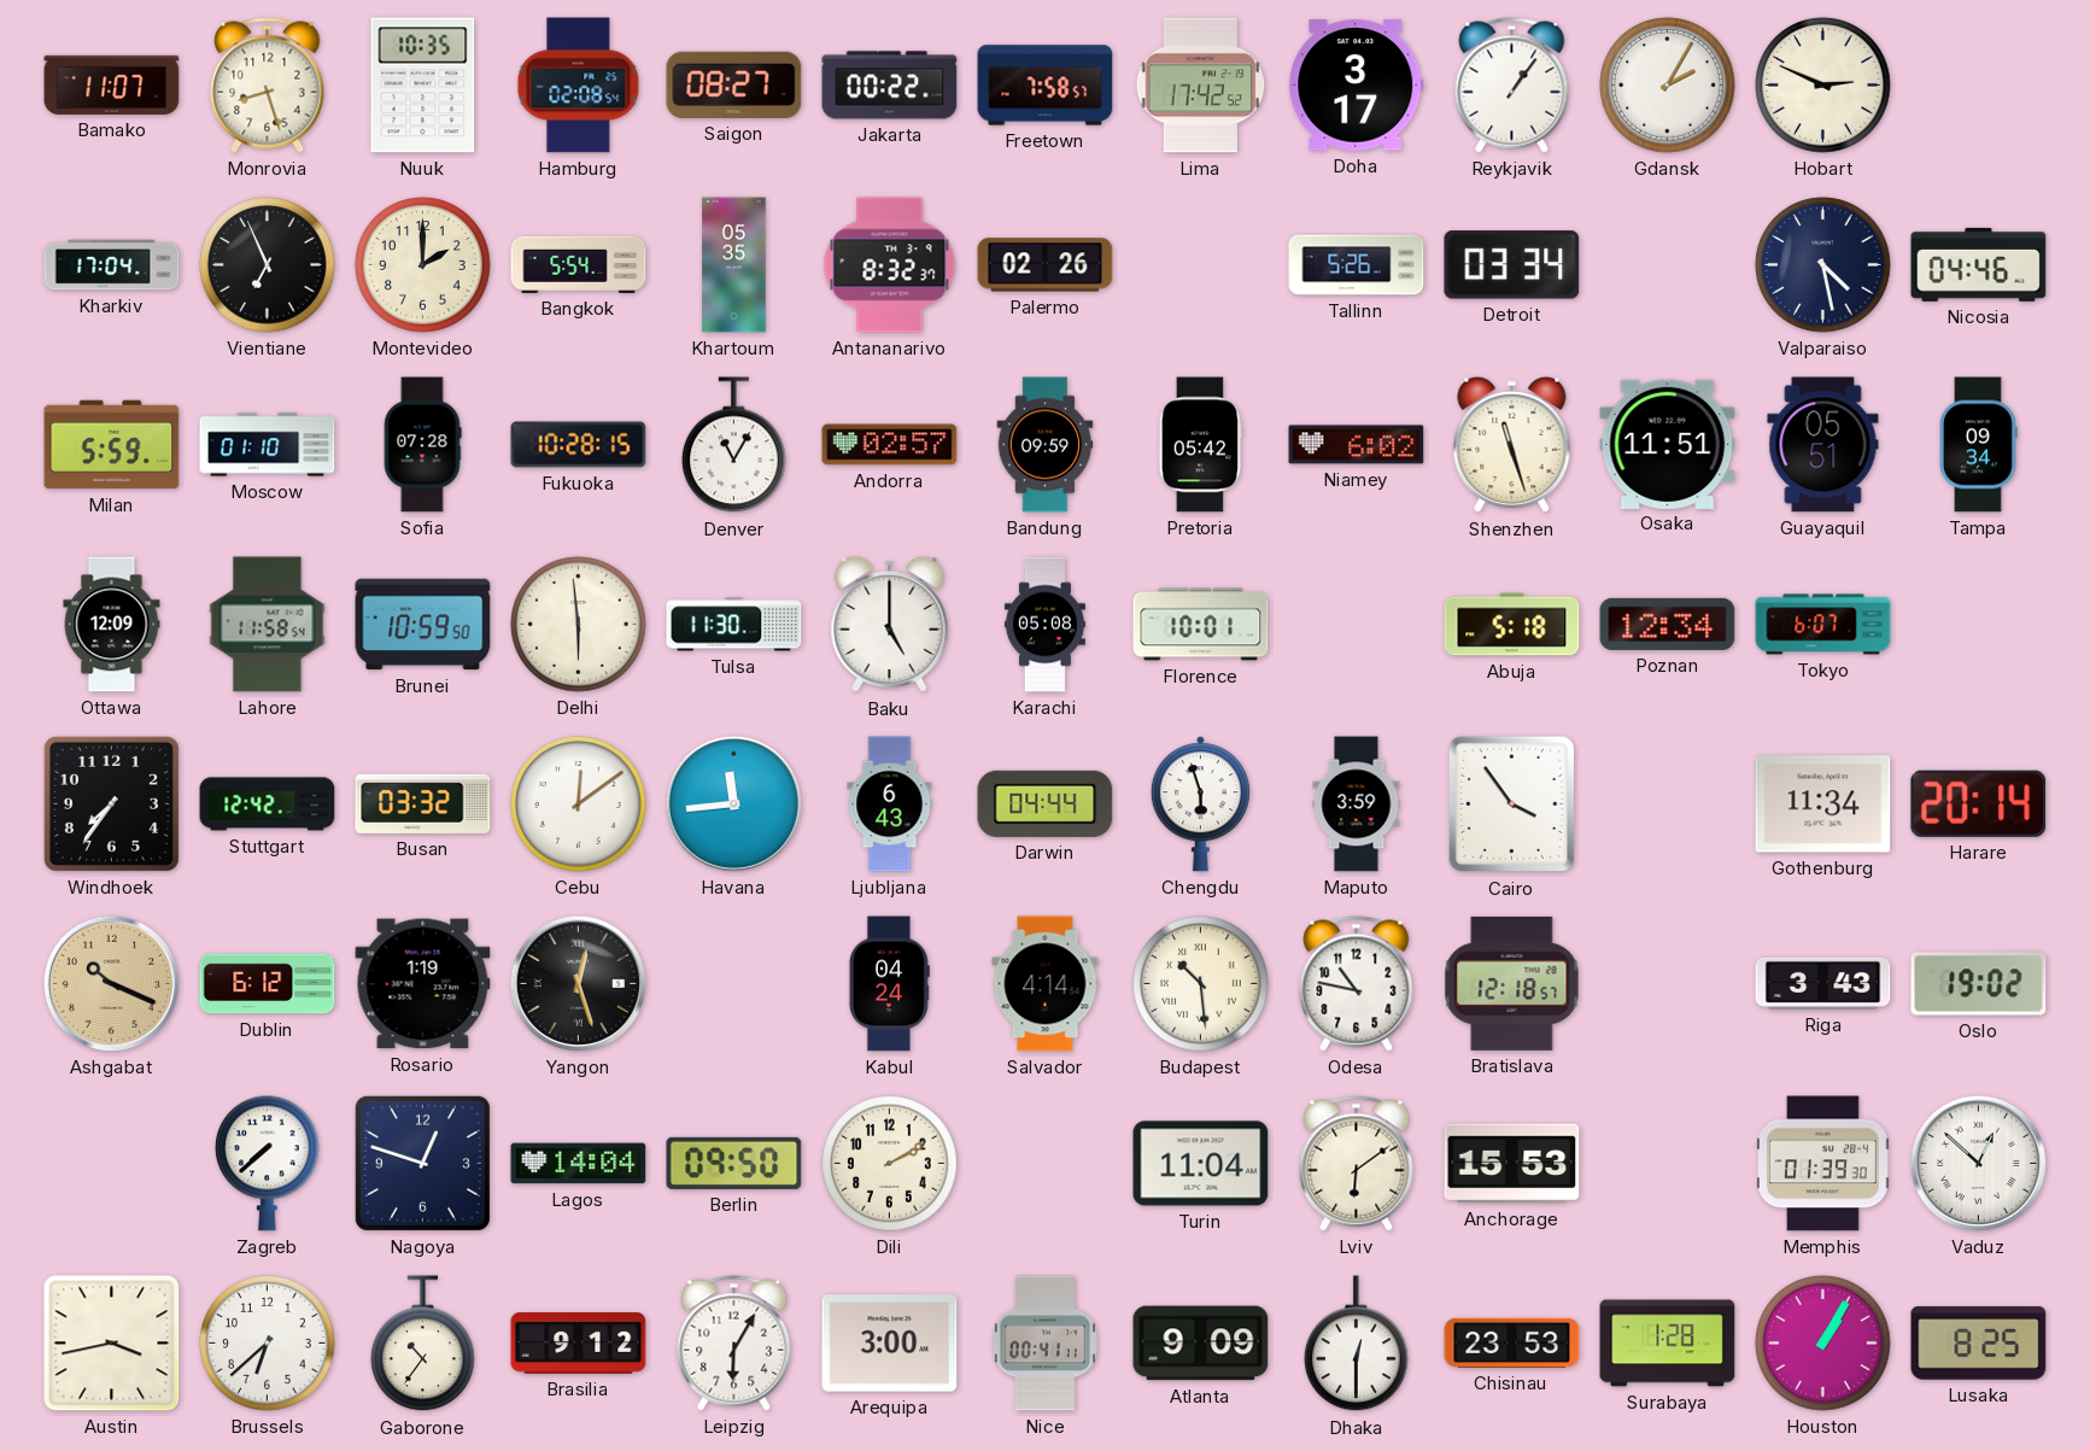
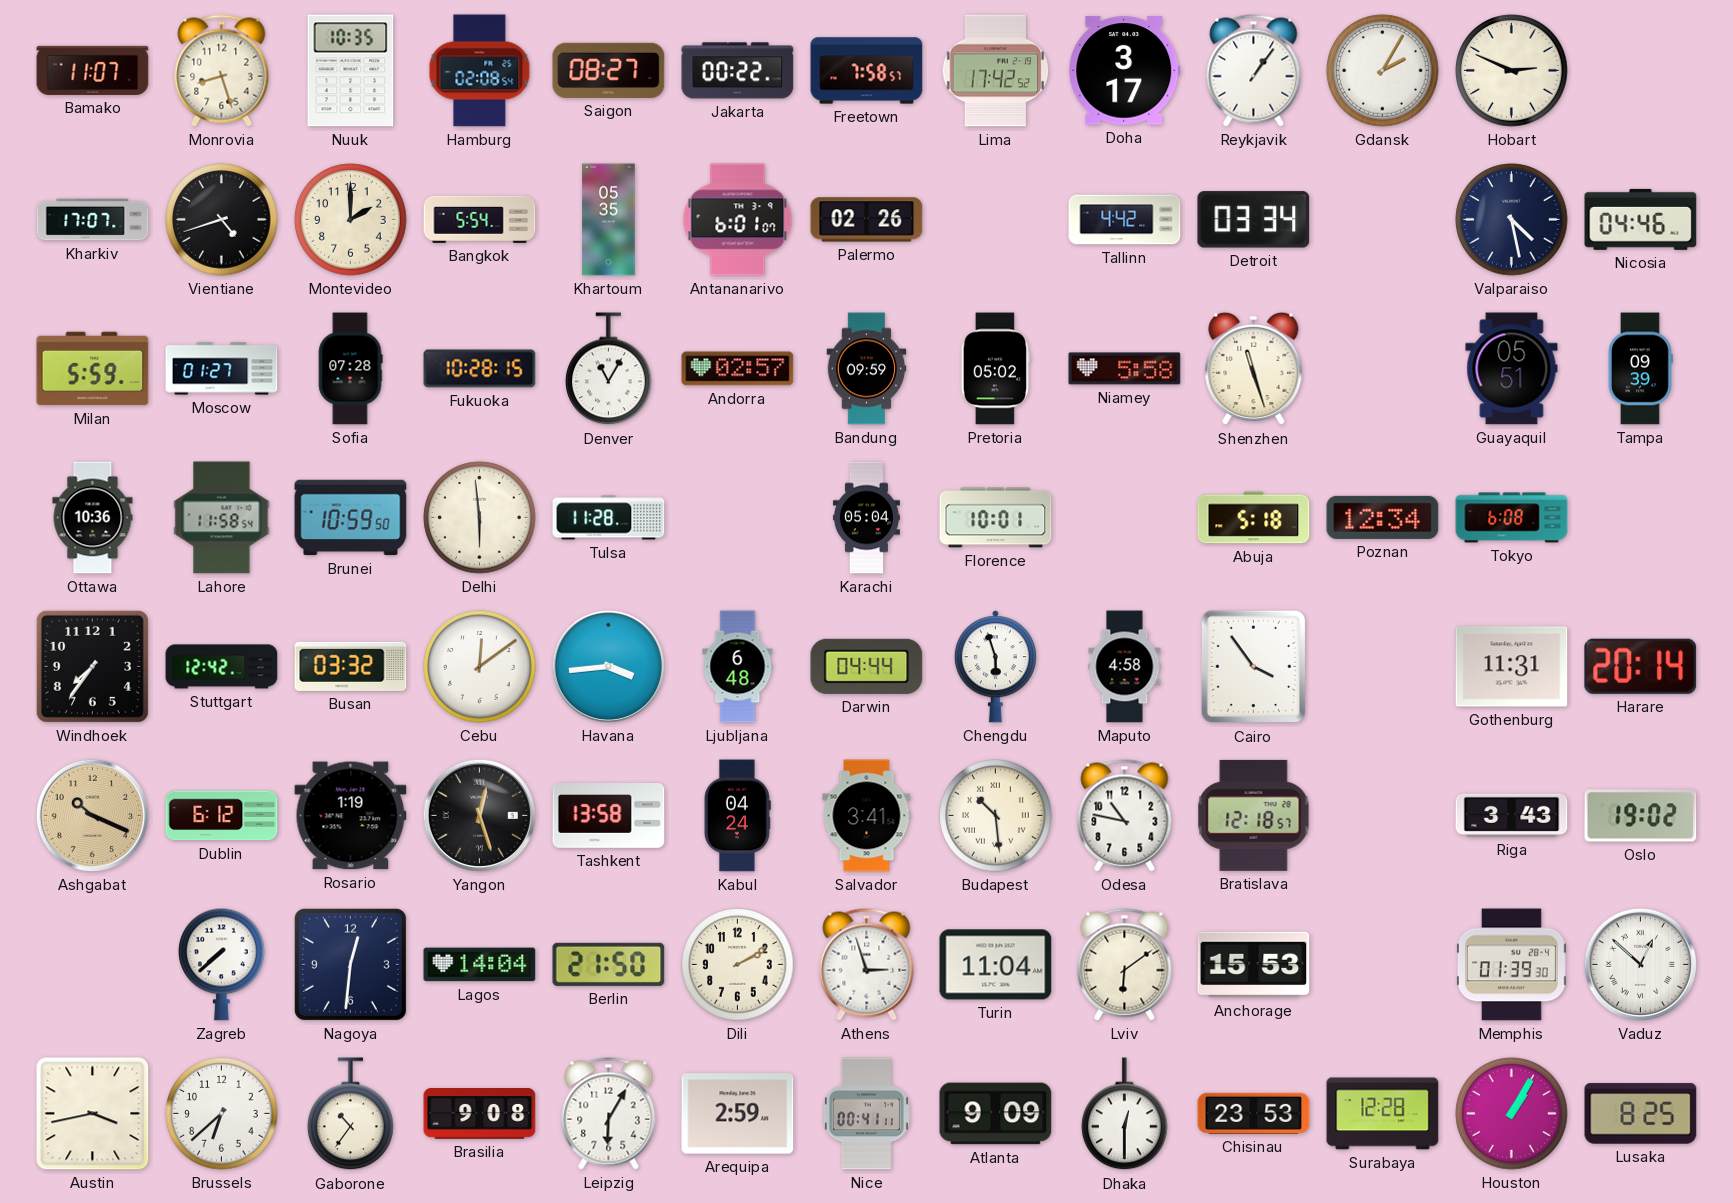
Kharkiv: 17:04 -> 17:07
Vientiane: 6:56 -> 4:42
Antananarivo: 8:32 -> 6:01
Tallinn: 5:26 -> 4:42
Moscow: 01:10 -> 01:27
Pretoria: 05:42 -> 05:02
Niamey: 6:02 -> 5:58
Osaka: 11:51 -> none
Tampa: 09:34 -> 09:39
Ottawa: 12:09 -> 10:36
Tulsa: 11:30 -> 11:28
Baku: 5:00 -> none
Karachi: 05:08 -> 05:04
Tokyo: 6:07 -> 6:08
Havana: 11:44 -> 3:44
Ljubljana: 6:43 -> 6:48
Maputo: 3:59 -> 4:58
Gothenburg: 11:34 -> 11:31
Tashkent: none -> 13:58
Salvador: 4:14 -> 3:41
Nagoya: 12:48 -> 12:31
Berlin: 09:50 -> 21:50
Athens: none -> 2:57
Brasilia: 9:12 -> 9:08
Arequipa: 3:00 -> 2:59
Surabaya: 1:28 -> 12:28
